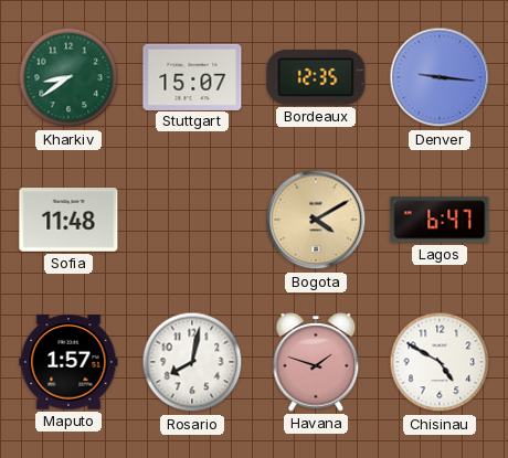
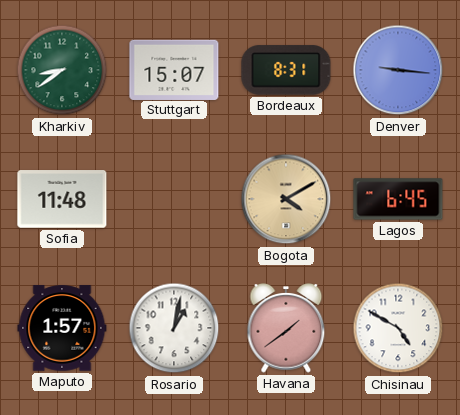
Bordeaux: 12:35 -> 8:31
Lagos: 6:47 -> 6:45
Rosario: 8:02 -> 1:02
Havana: 1:48 -> 1:39
